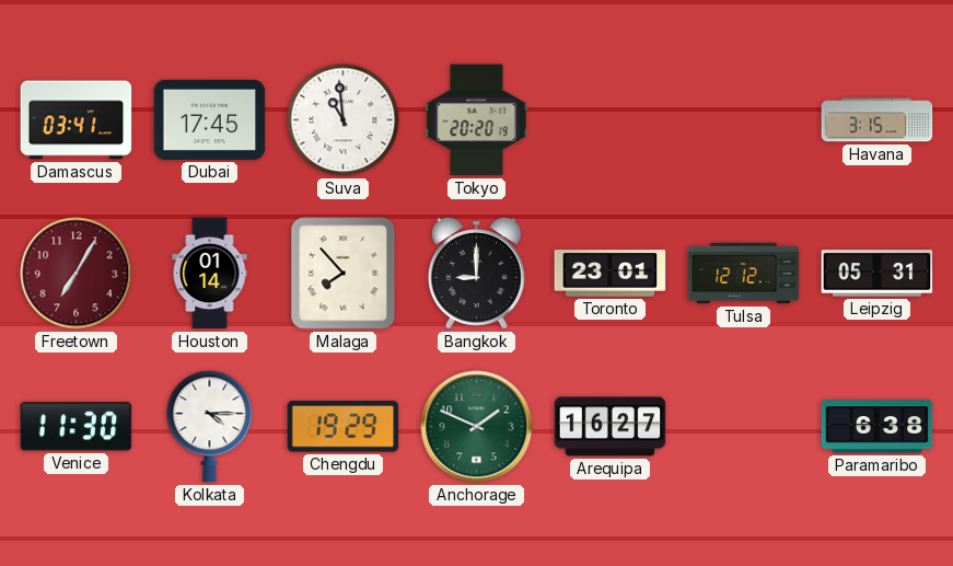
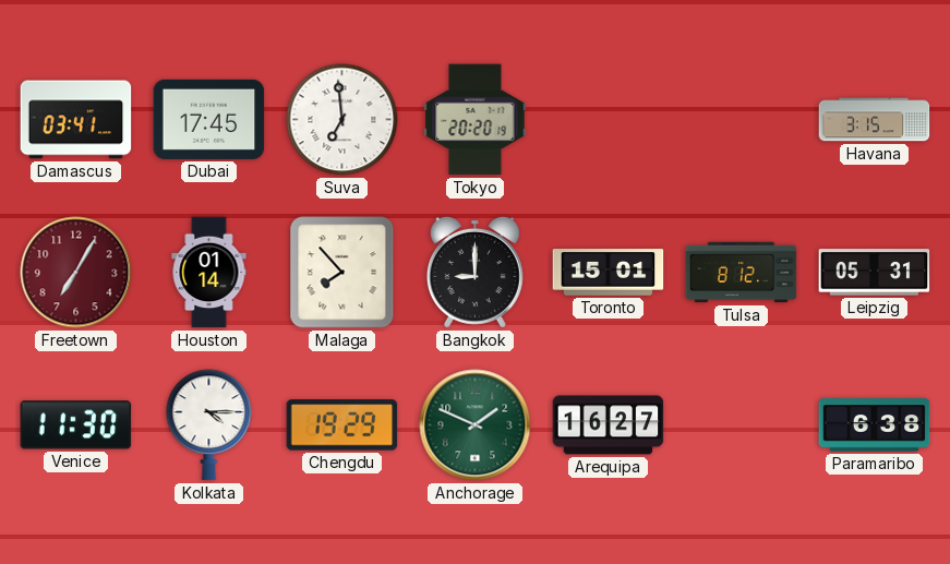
Suva: 10:59 -> 6:59
Toronto: 23:01 -> 15:01
Tulsa: 12:12 -> 8:12
